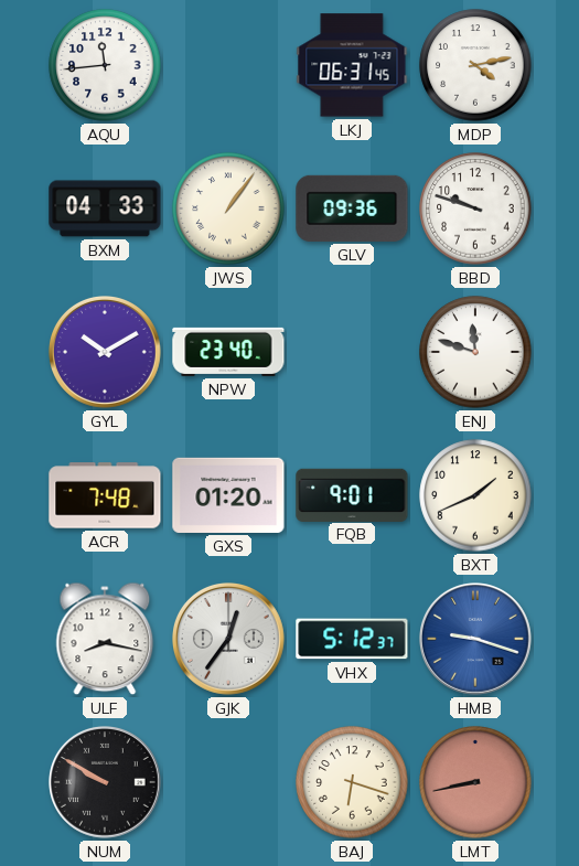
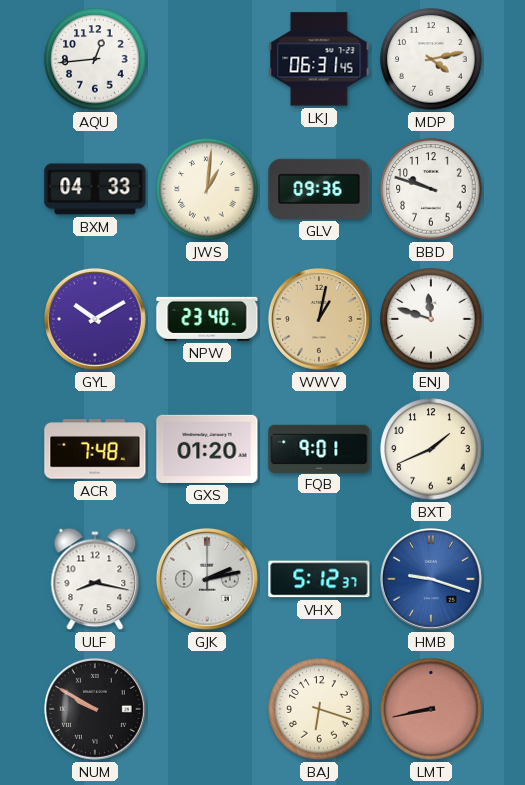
AQU: 11:44 -> 12:44
JWS: 1:06 -> 1:01
WWV: none -> 1:02
GJK: 12:36 -> 2:13
